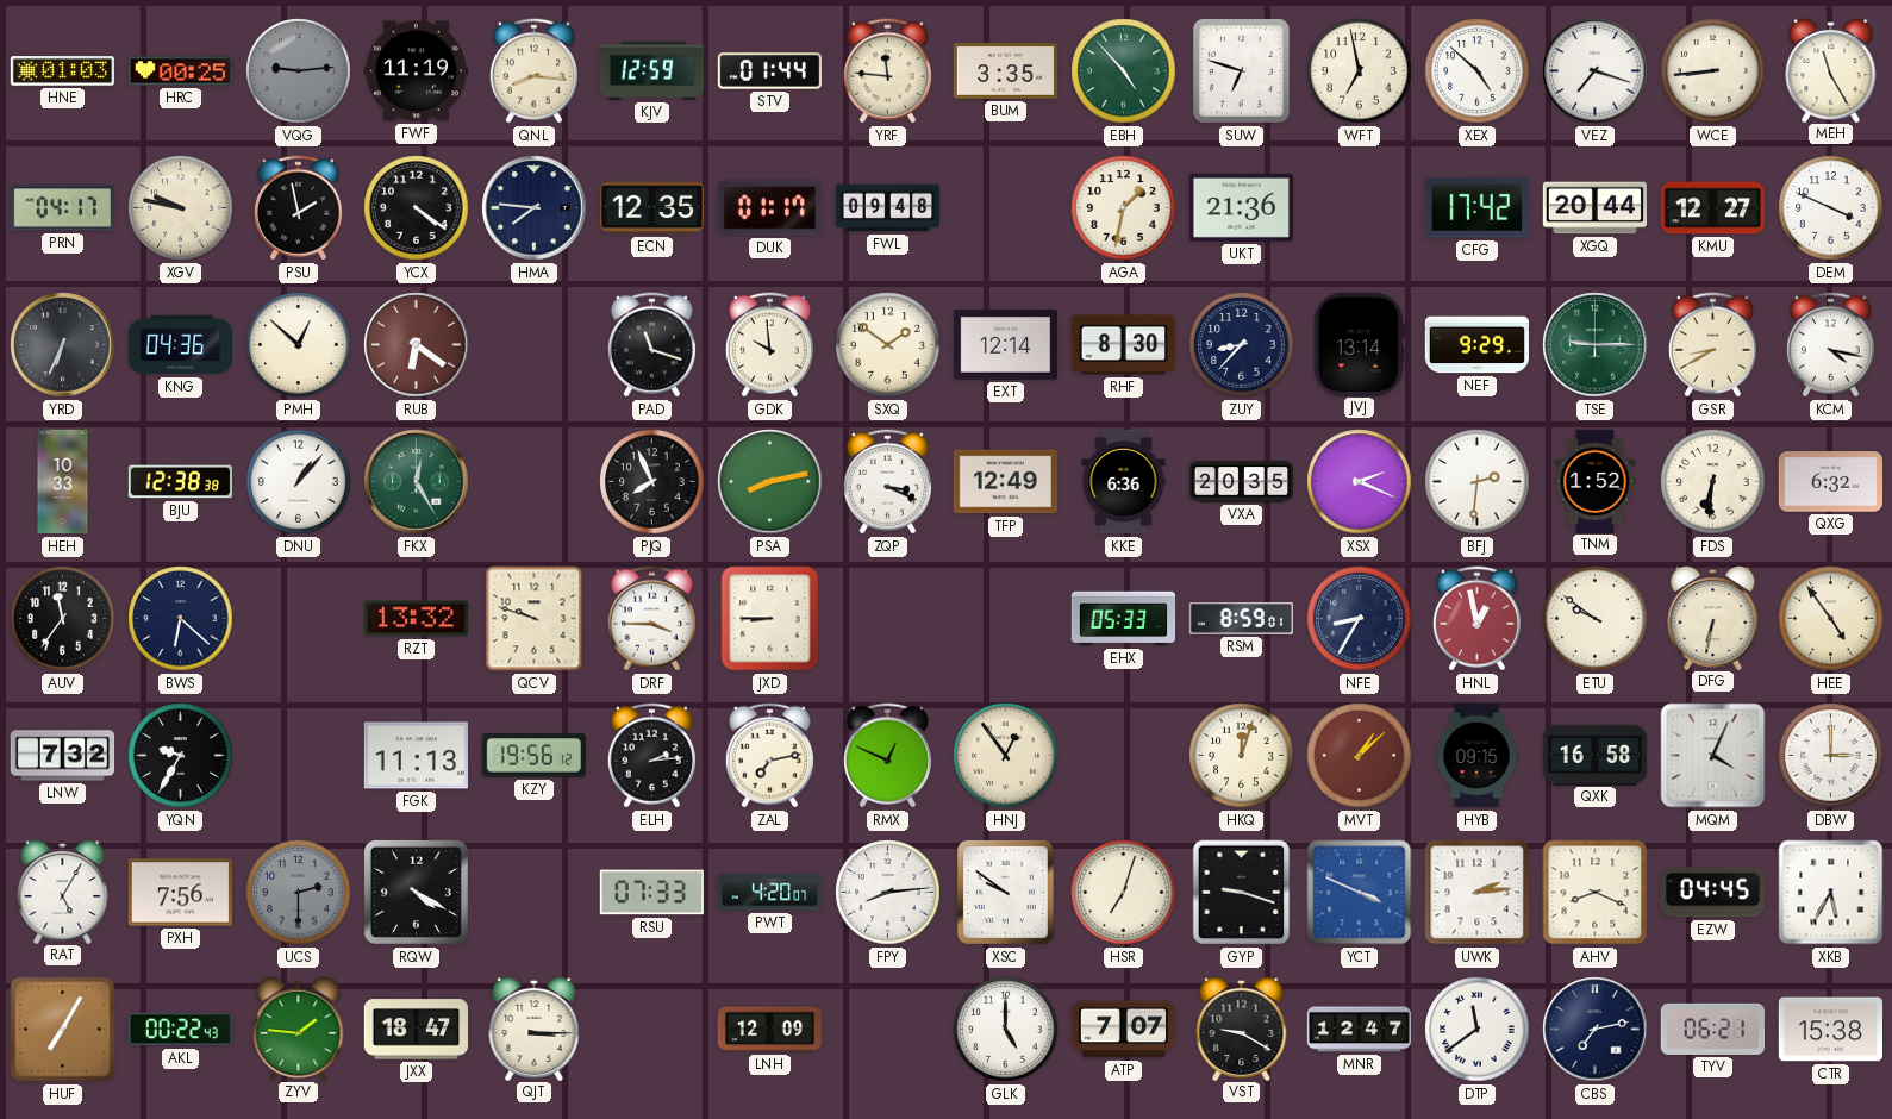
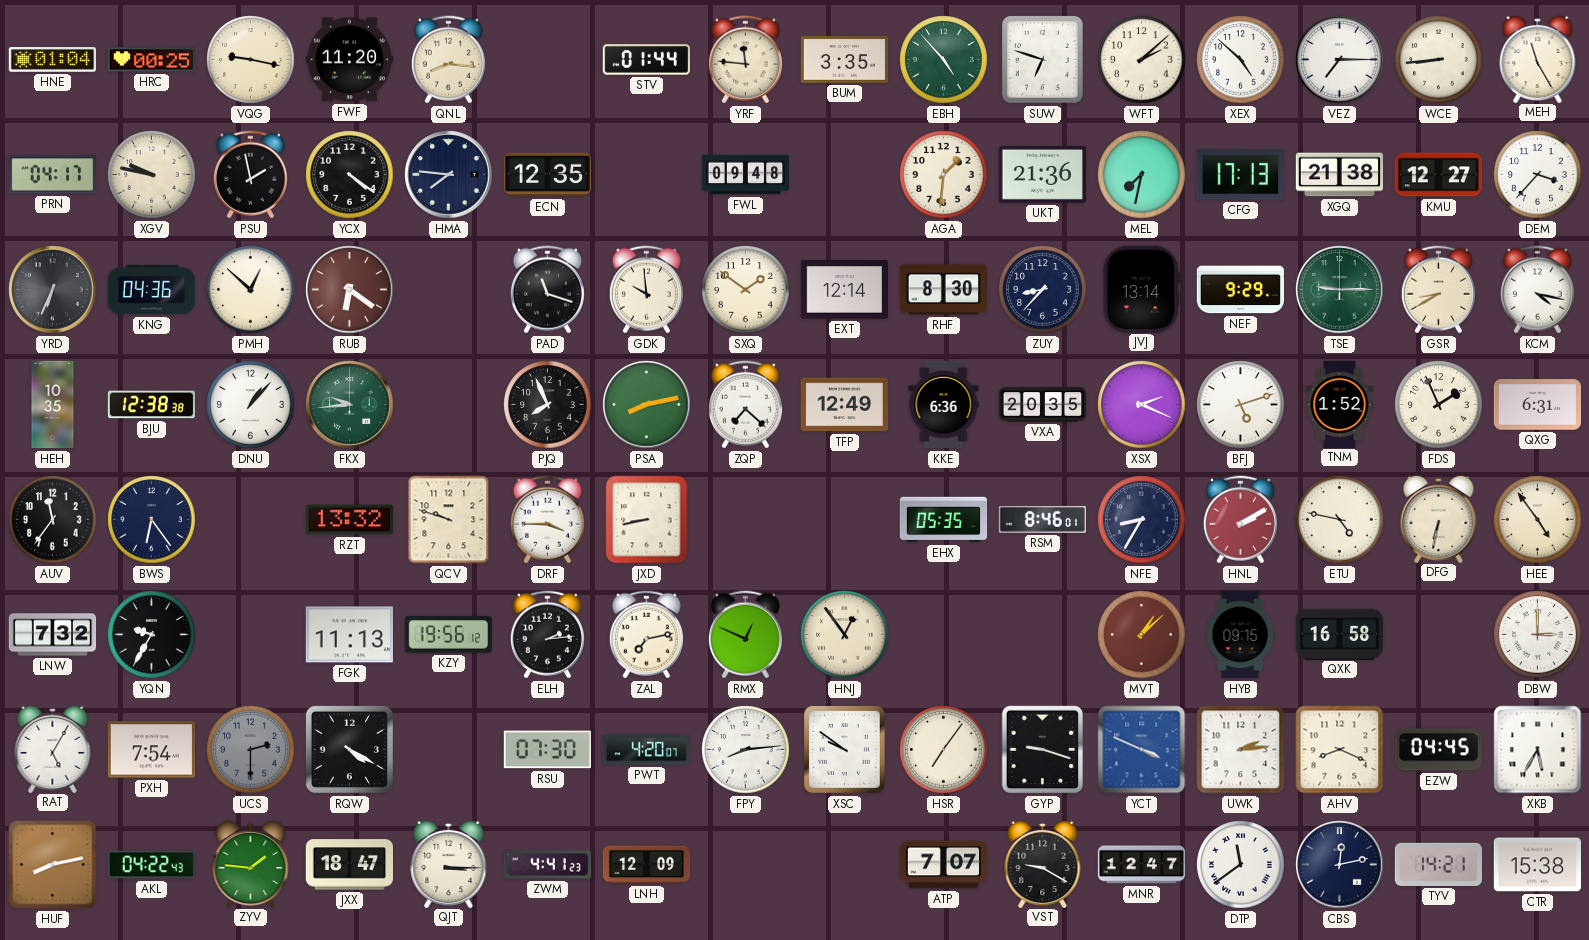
HNE: 01:03 -> 01:04
VQG: 9:14 -> 9:17
VQG dial: grey -> cream
FWF: 11:19 -> 11:20
KJV: 12:59 -> none
WFT: 6:58 -> 2:08
VEZ: 7:18 -> 7:15
DUK: 01:17 -> none
AGA: 1:32 -> 1:31
MEL: none -> 7:32
CFG: 17:42 -> 17:13
XGQ: 20:44 -> 21:38
DEM: 3:49 -> 3:37
HEH: 10:33 -> 10:35
FKX: 12:25 -> 9:44
ZQP: 3:19 -> 7:22
BFJ: 2:31 -> 5:12
FDS: 6:31 -> 1:56
QXG: 6:32 -> 6:31
BWS: 6:22 -> 6:24
JXD: 8:45 -> 8:43
EHX: 05:33 -> 05:35
RSM: 8:59 -> 8:46
HNL: 12:58 -> 2:10
ETU: 9:51 -> 4:47
HKQ: 12:03 -> none
MQM: 4:04 -> none
PXH: 7:56 -> 7:54
RSU: 07:33 -> 07:30
HSR: 7:03 -> 7:06
HUF: 7:05 -> 8:13
AKL: 00:22 -> 04:22
ZWM: none -> 4:41
GLK: 5:00 -> none
CBS: 7:13 -> 12:13
TYV: 06:21 -> 14:21
